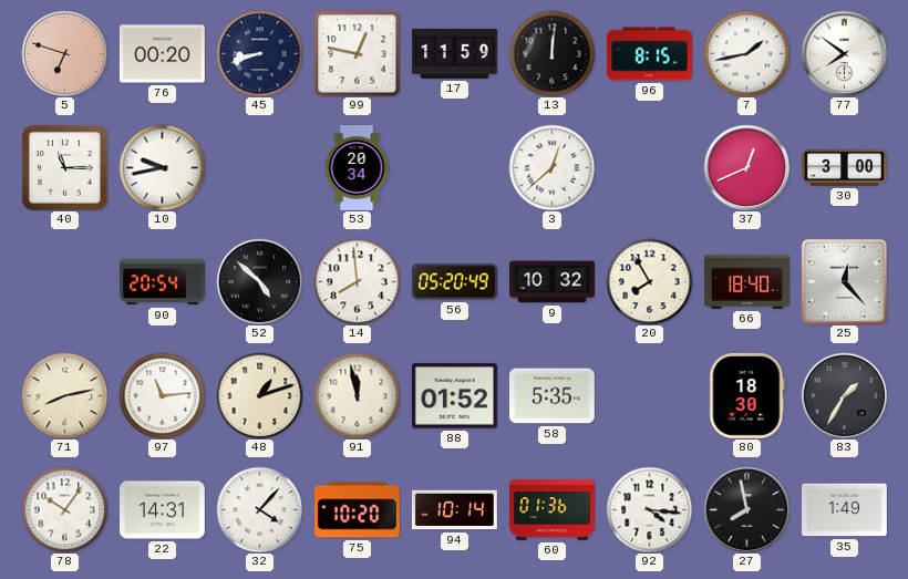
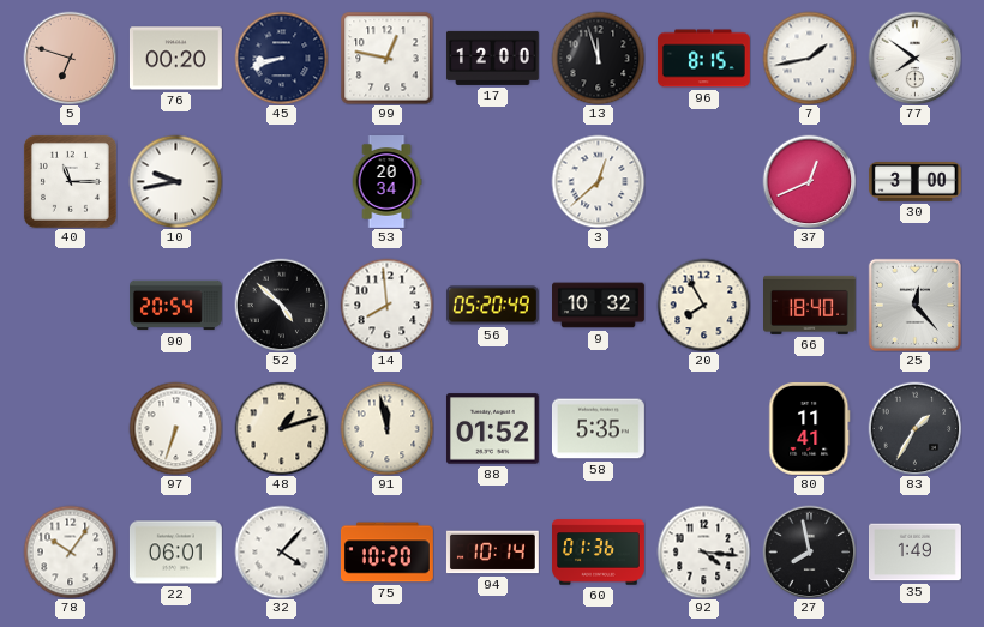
17: 11:59 -> 12:00
13: 12:01 -> 11:57
71: 8:13 -> none
97: 11:14 -> 6:33
80: 18:30 -> 11:41
22: 14:31 -> 06:01
